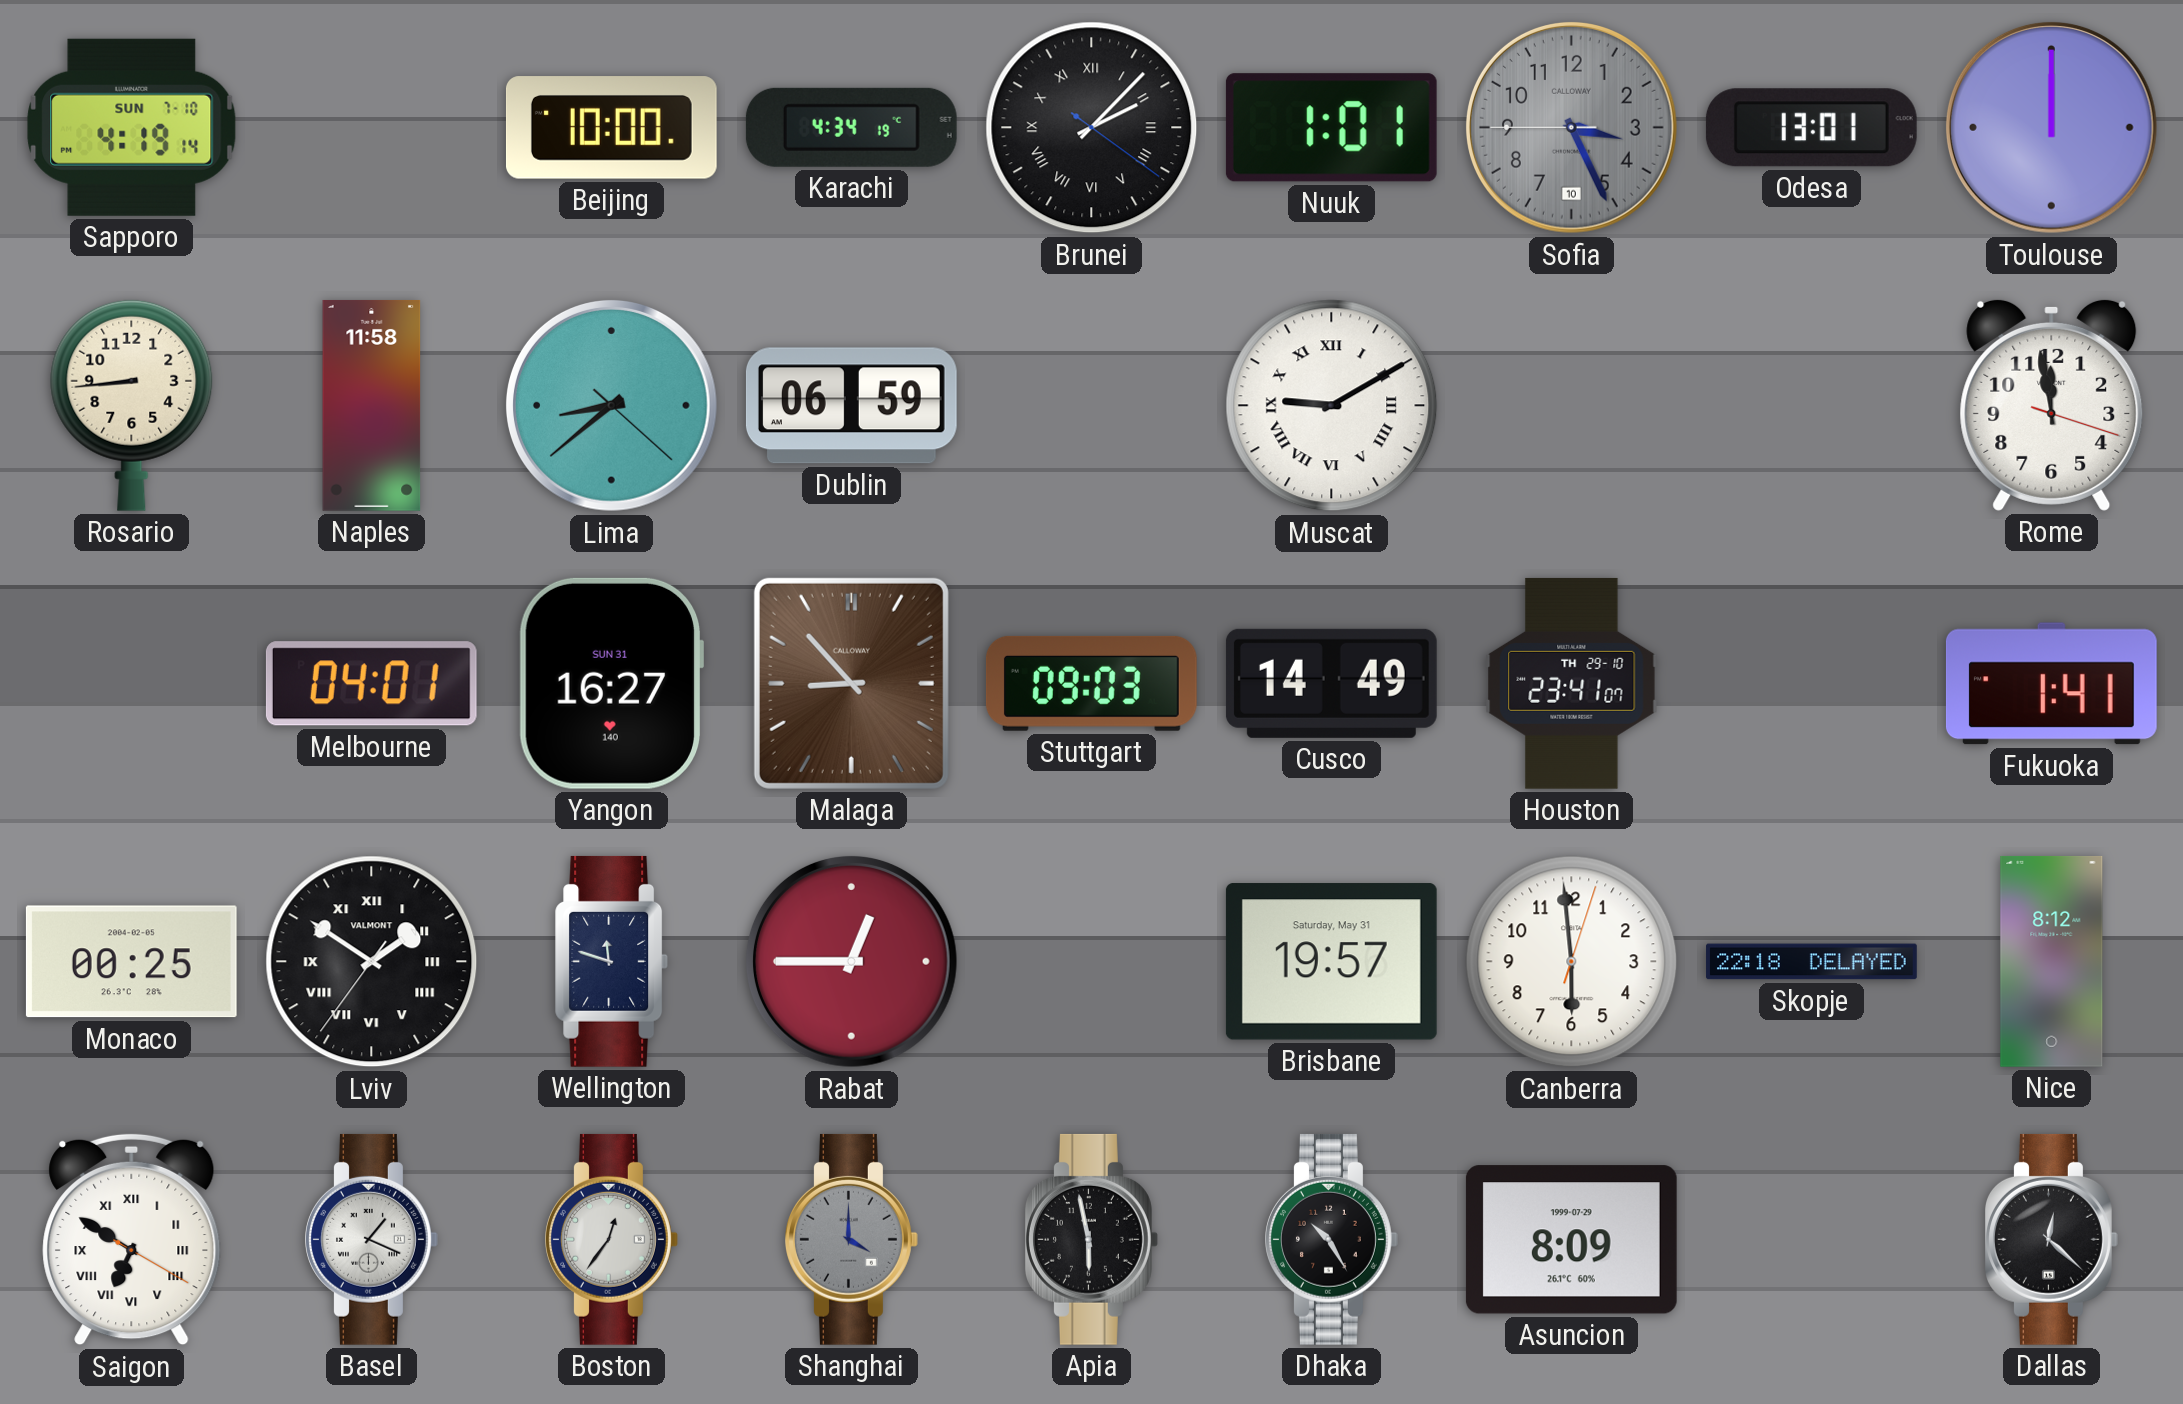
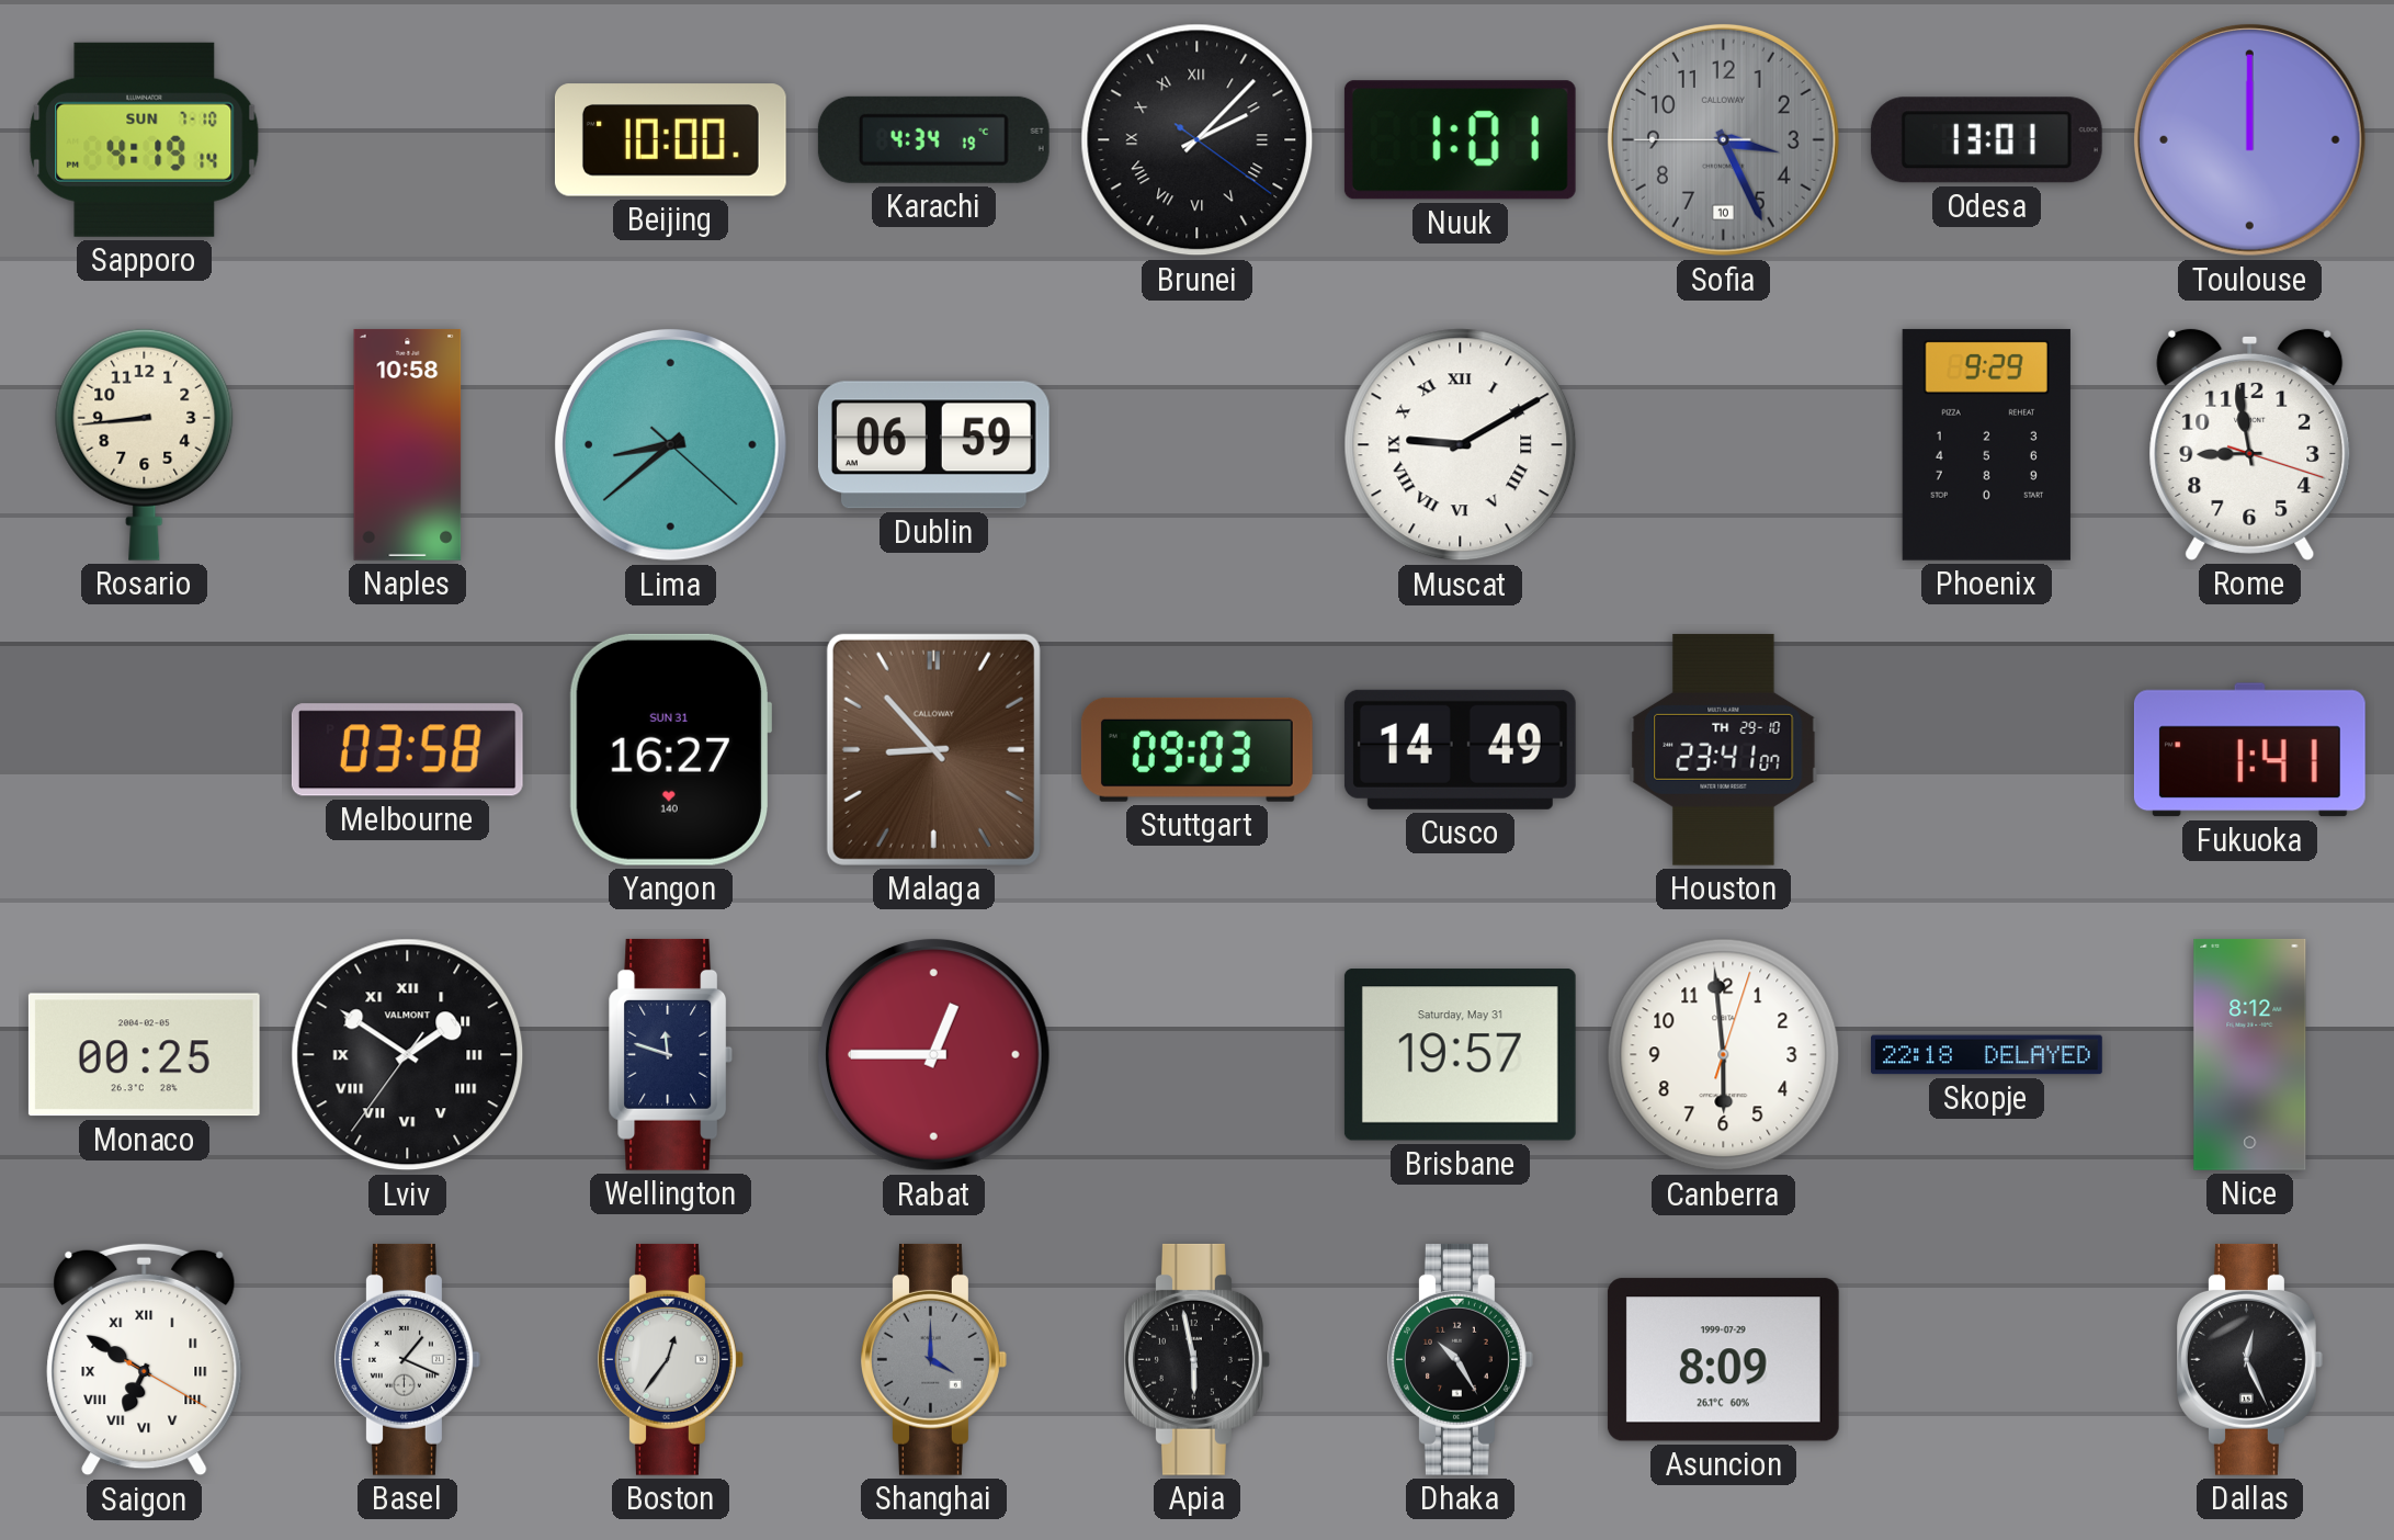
Naples: 11:58 -> 10:58
Phoenix: none -> 9:29
Rome: 11:58 -> 8:58
Melbourne: 04:01 -> 03:58
Dallas: 12:22 -> 12:26
